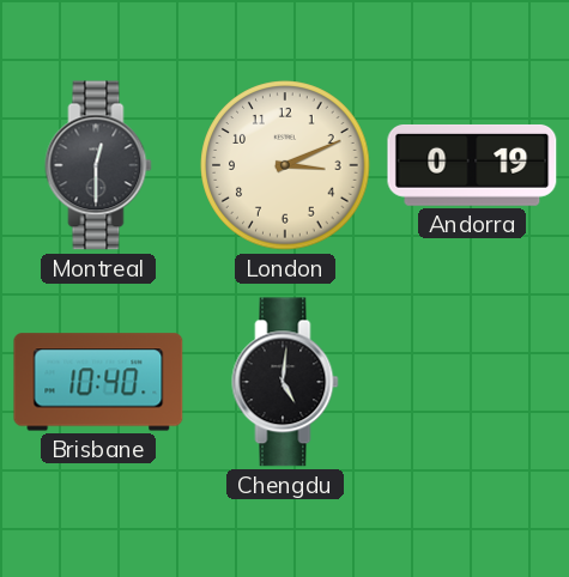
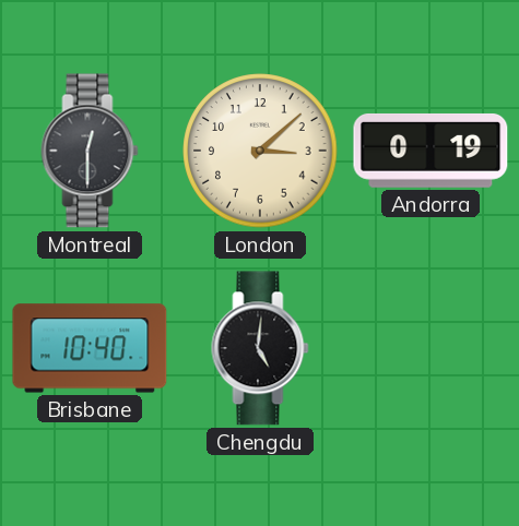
London: 3:11 -> 3:08
